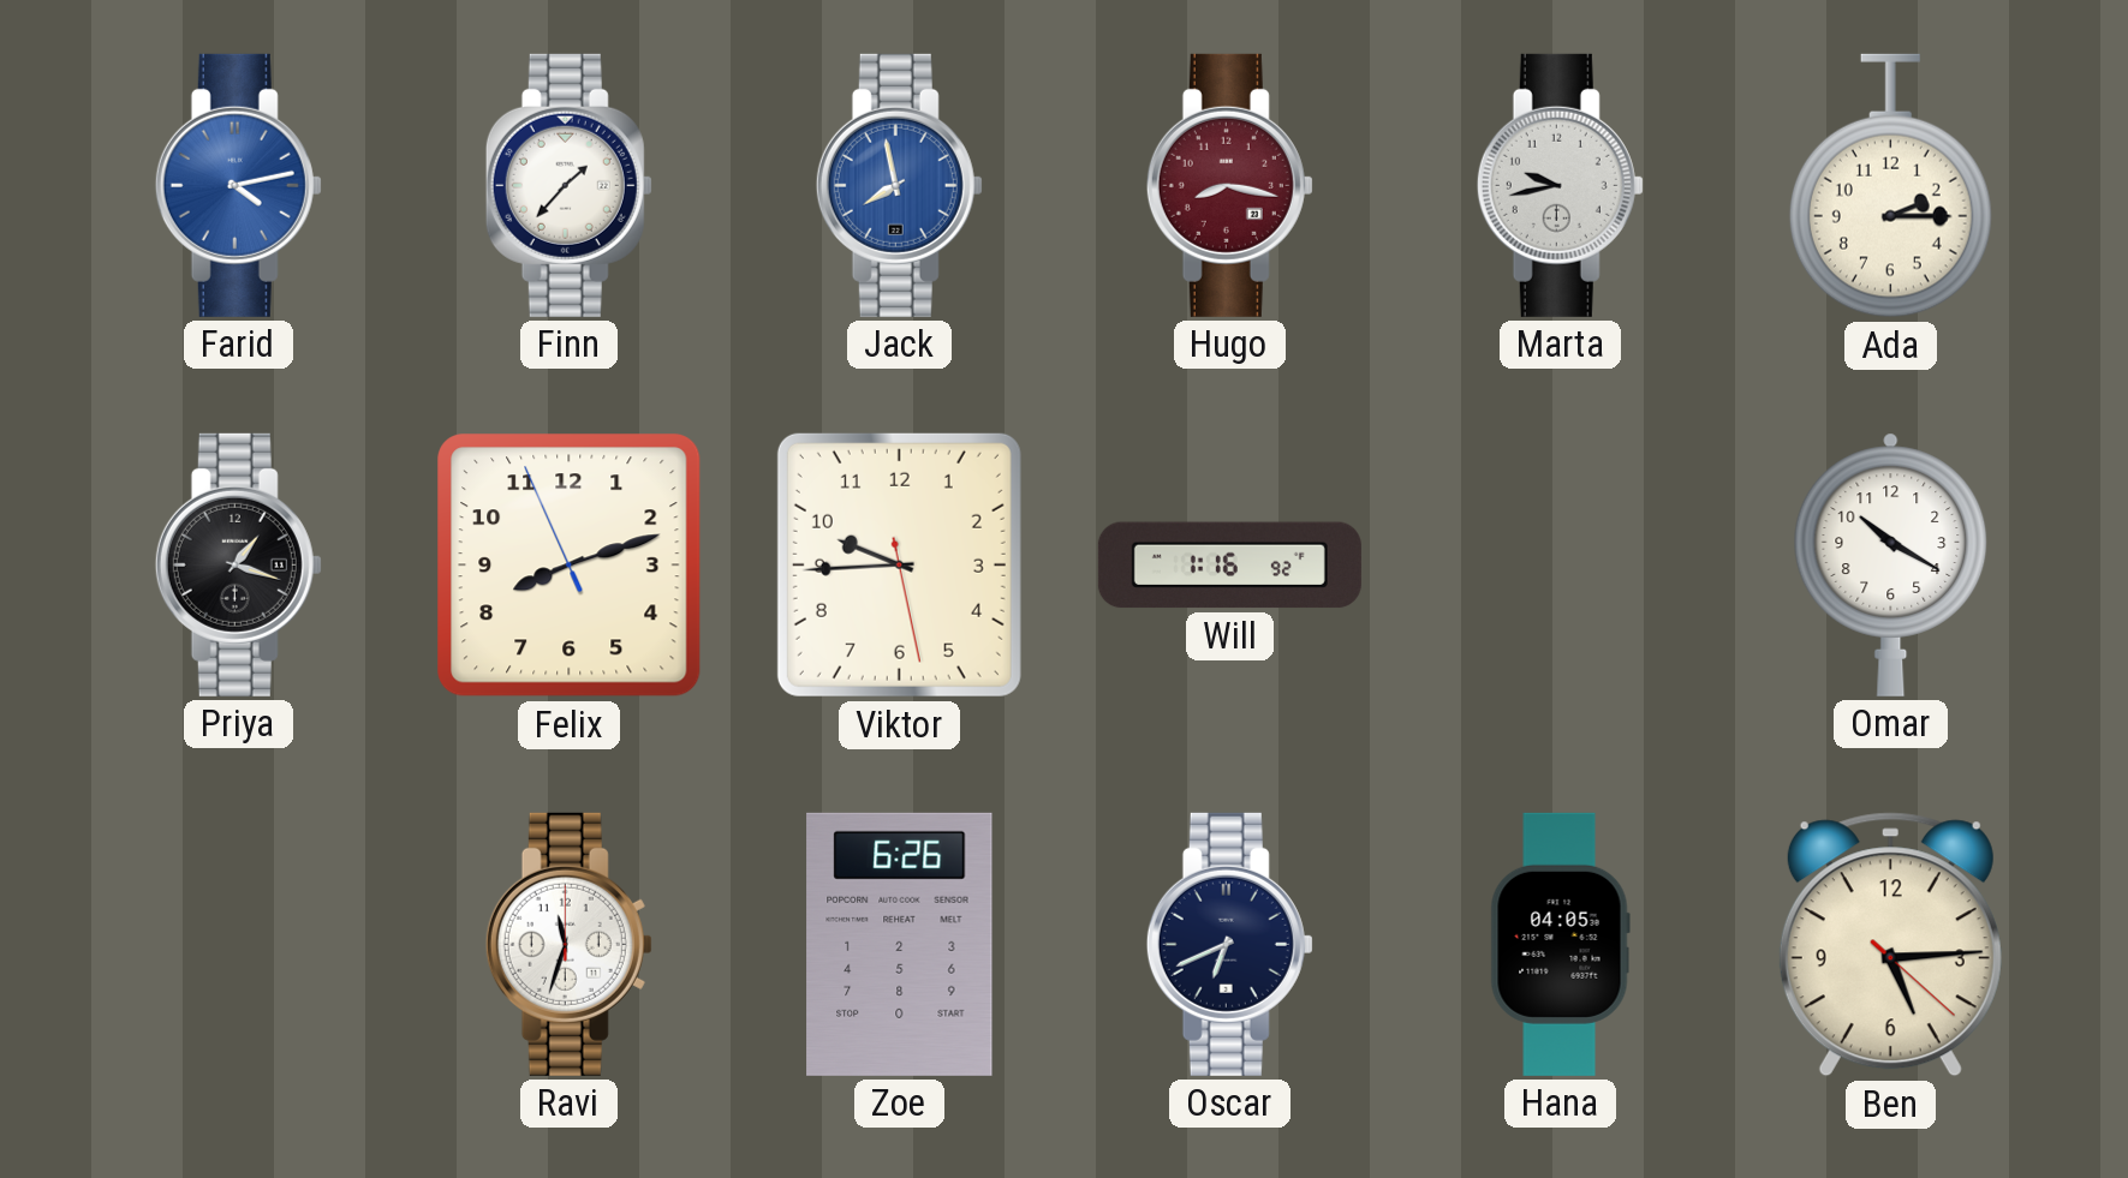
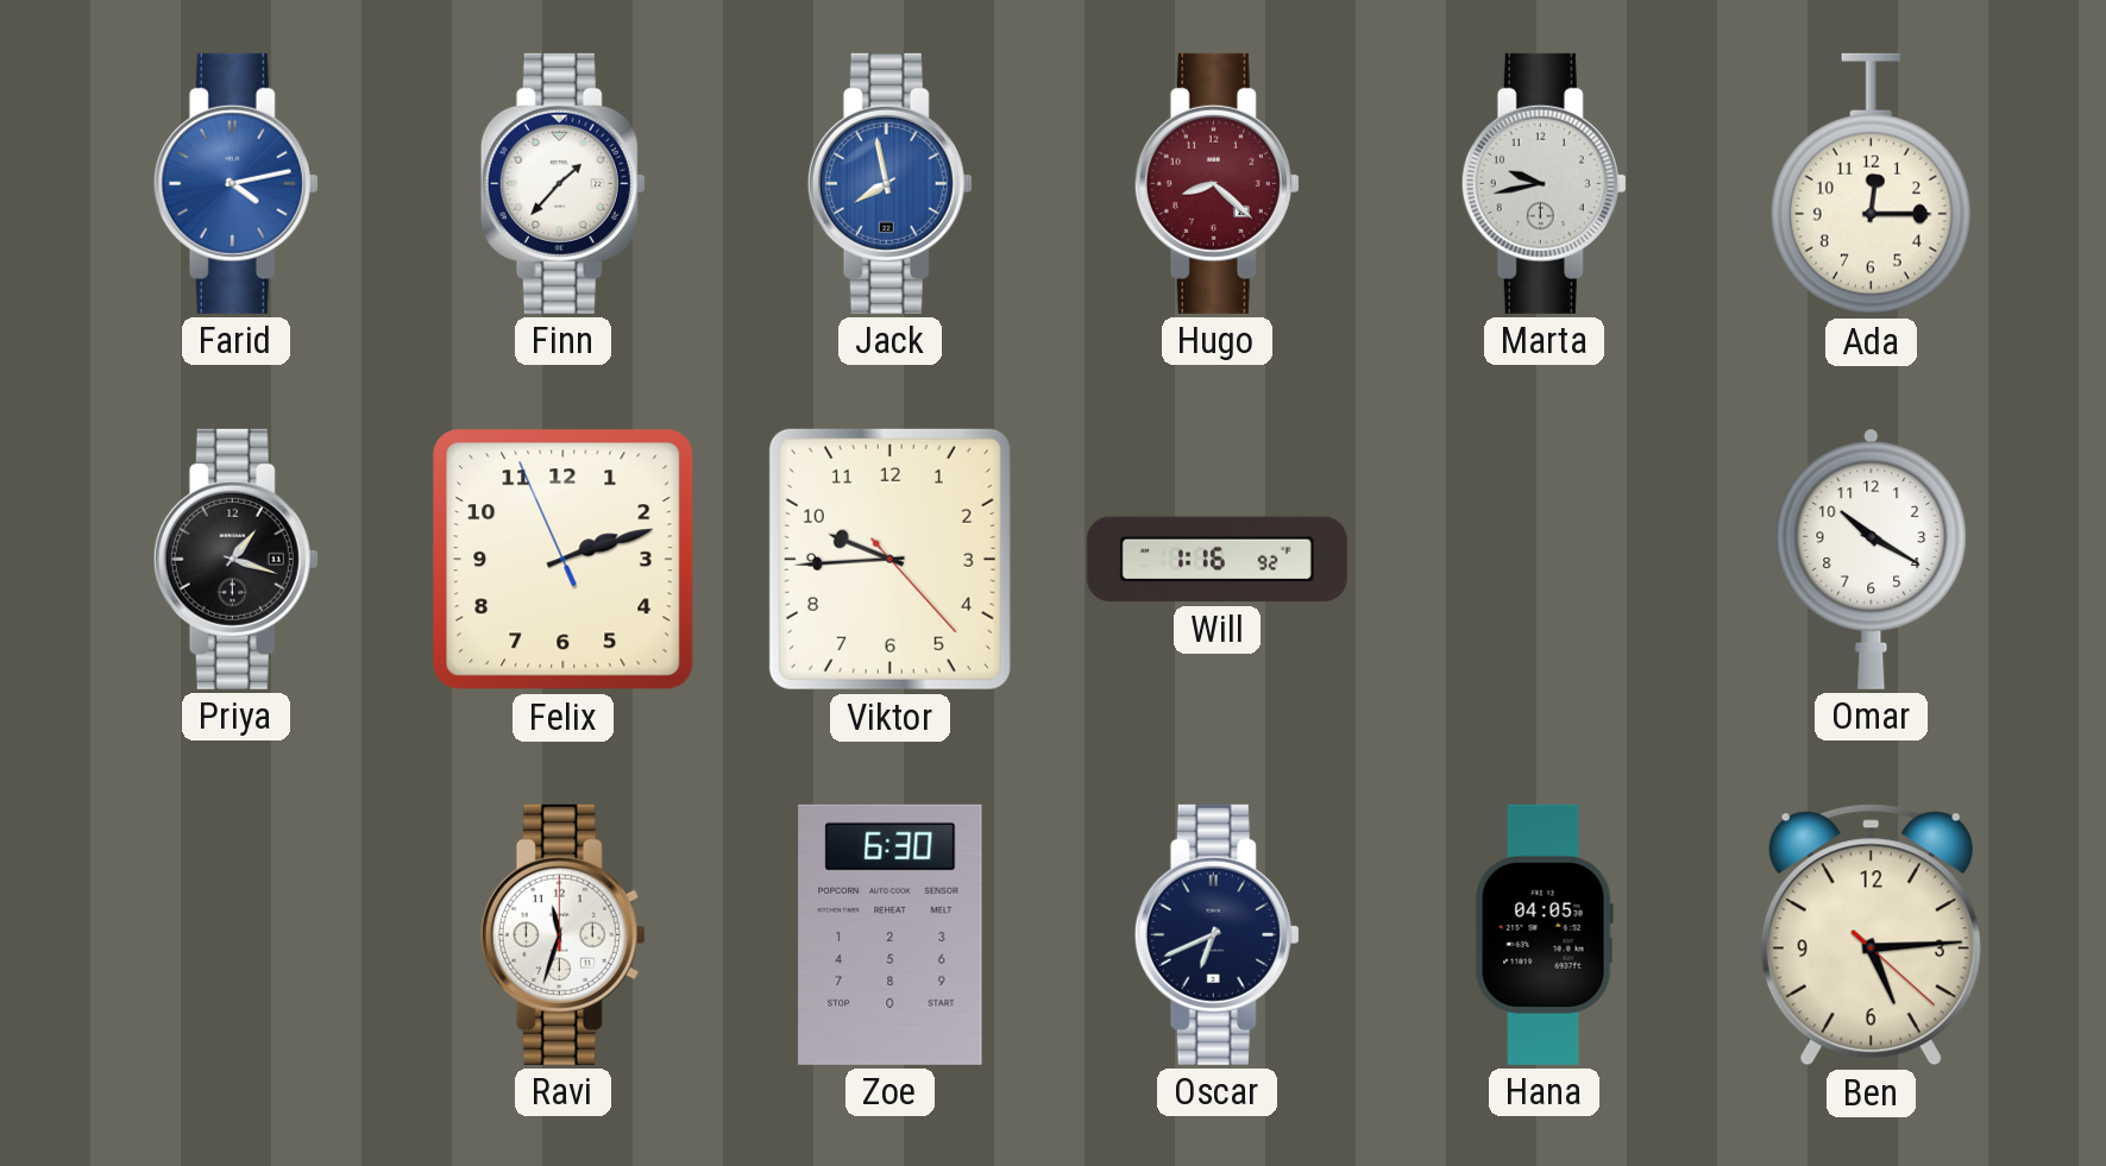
Hugo: 8:17 -> 8:22
Ada: 2:15 -> 12:15
Felix: 8:11 -> 2:11
Viktor: 9:44:28 -> 9:44:23
Zoe: 6:26 -> 6:30
